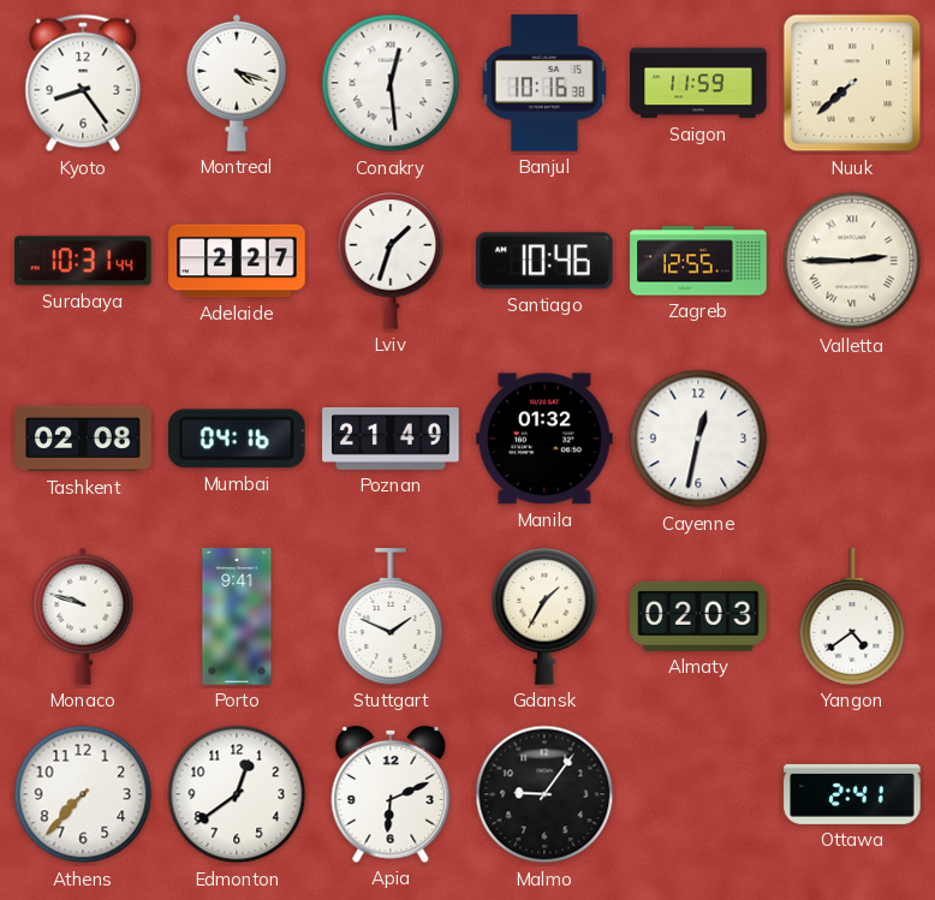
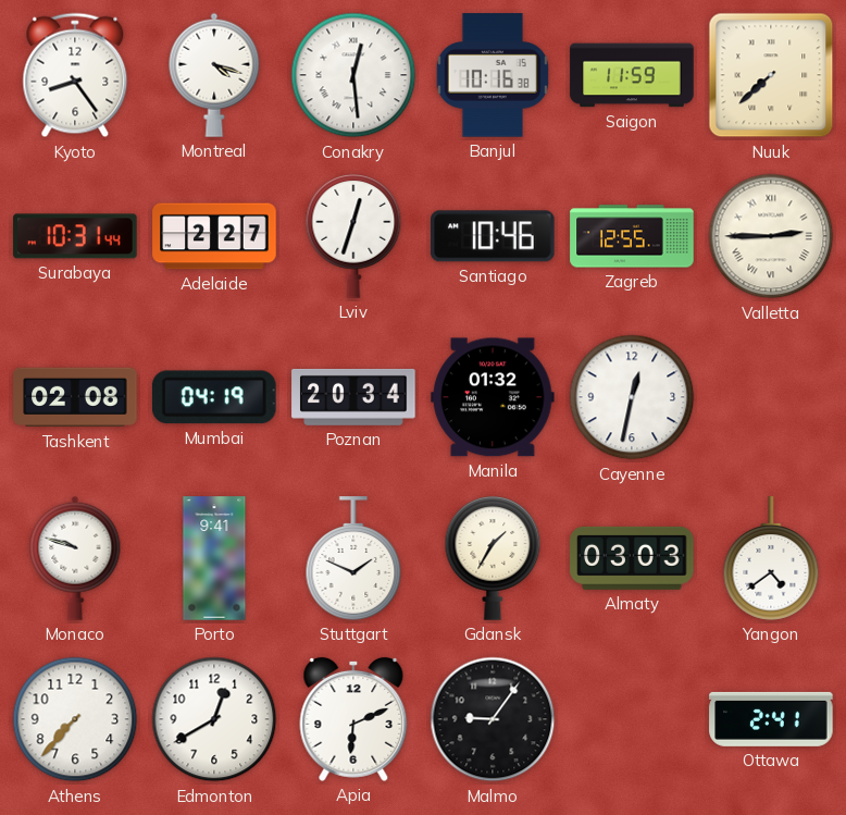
Lviv: 1:33 -> 12:33
Mumbai: 04:16 -> 04:19
Poznan: 21:49 -> 20:34
Almaty: 02:03 -> 03:03
Edmonton: 12:39 -> 12:40
